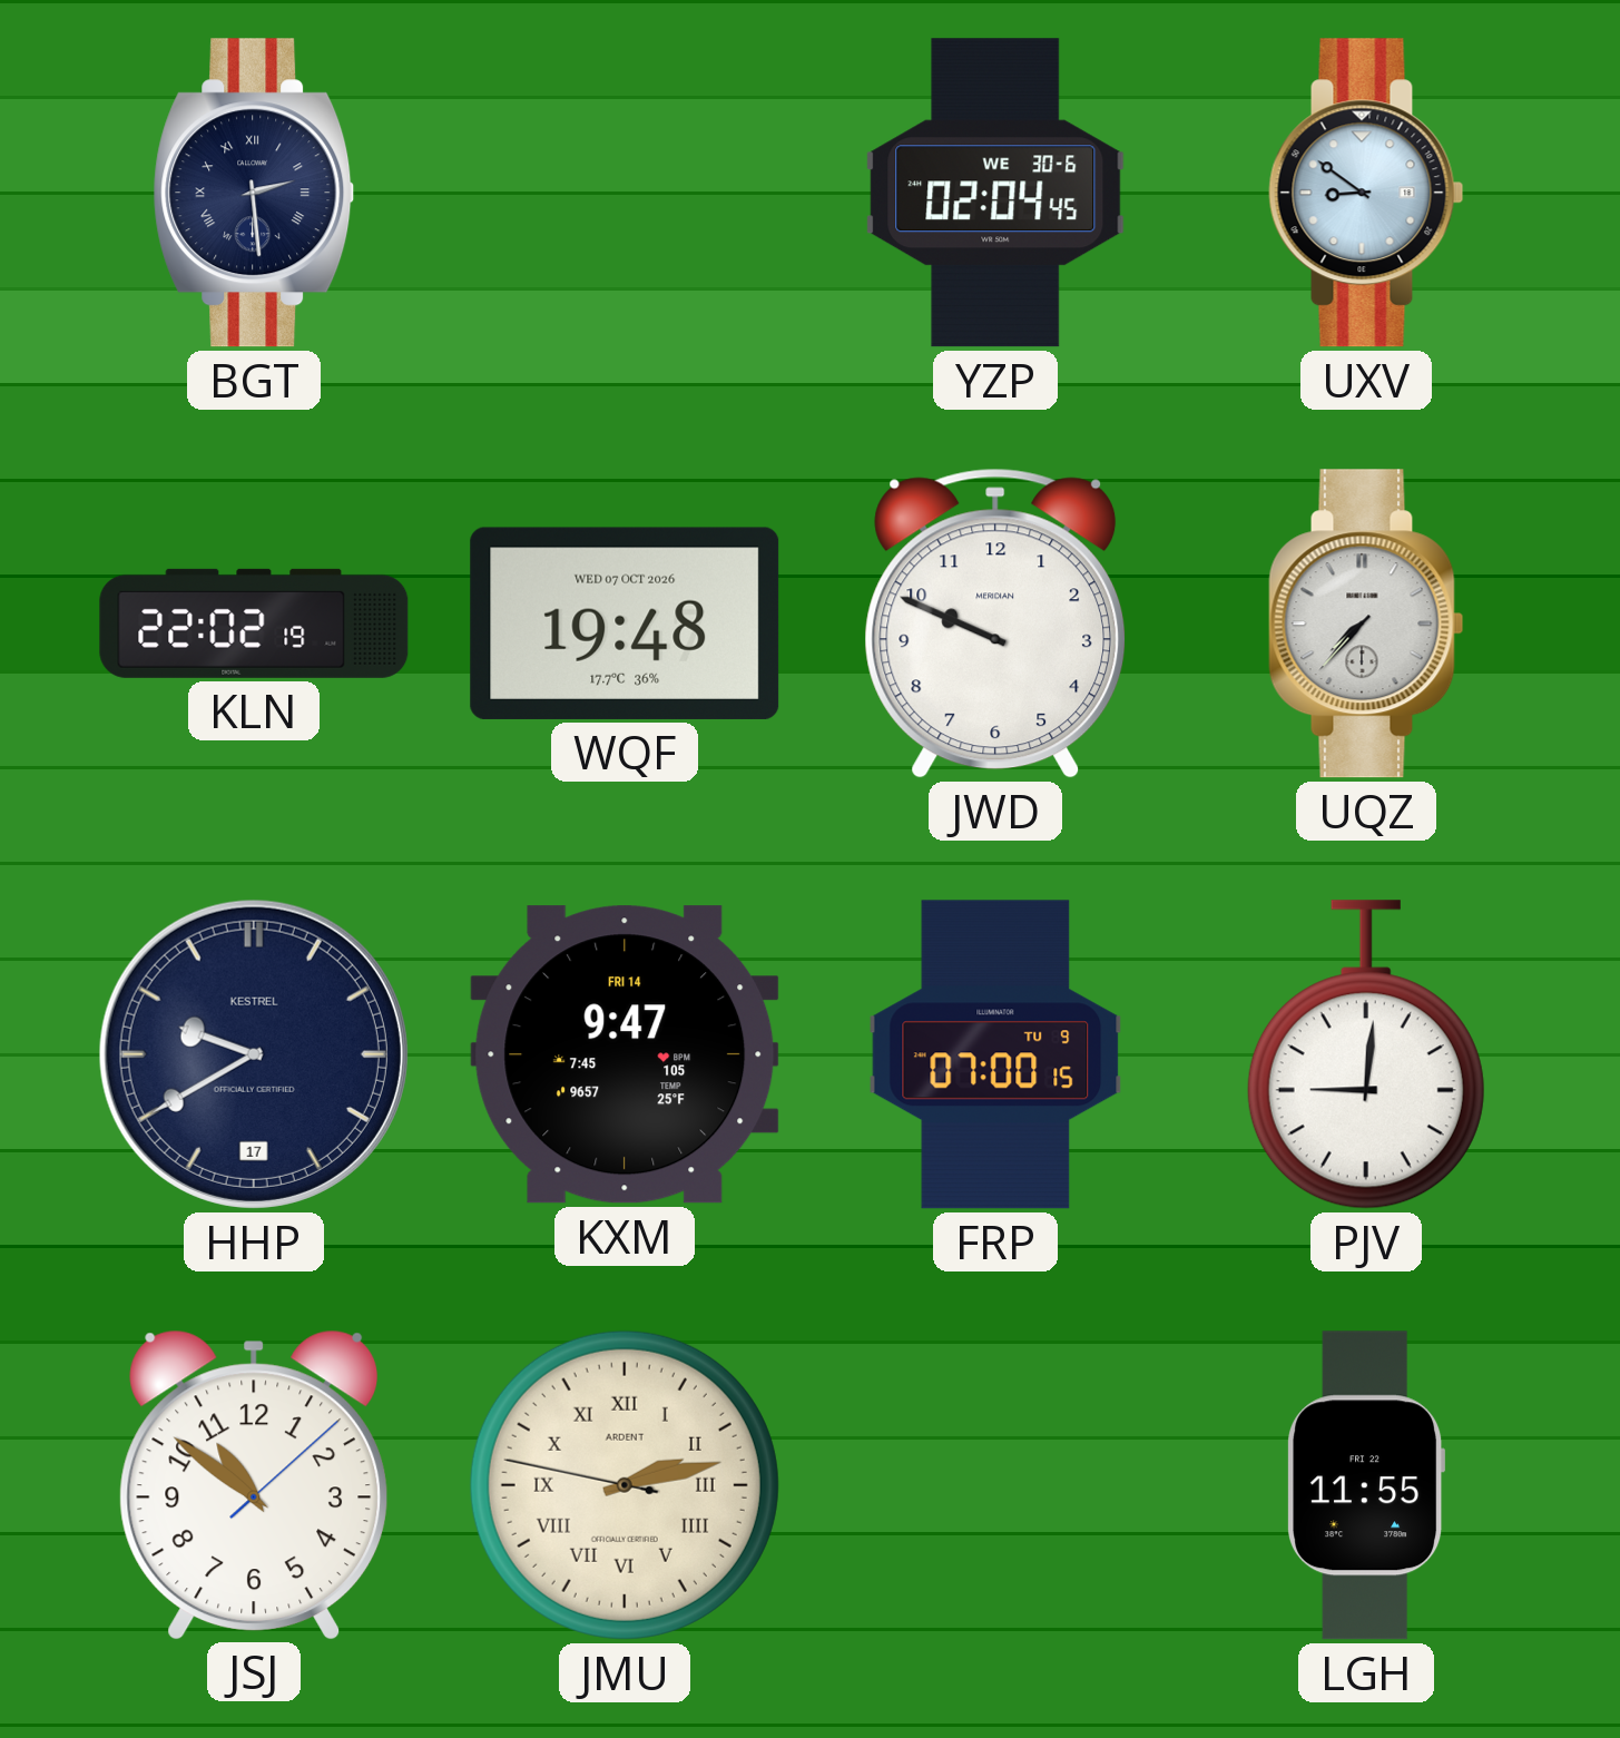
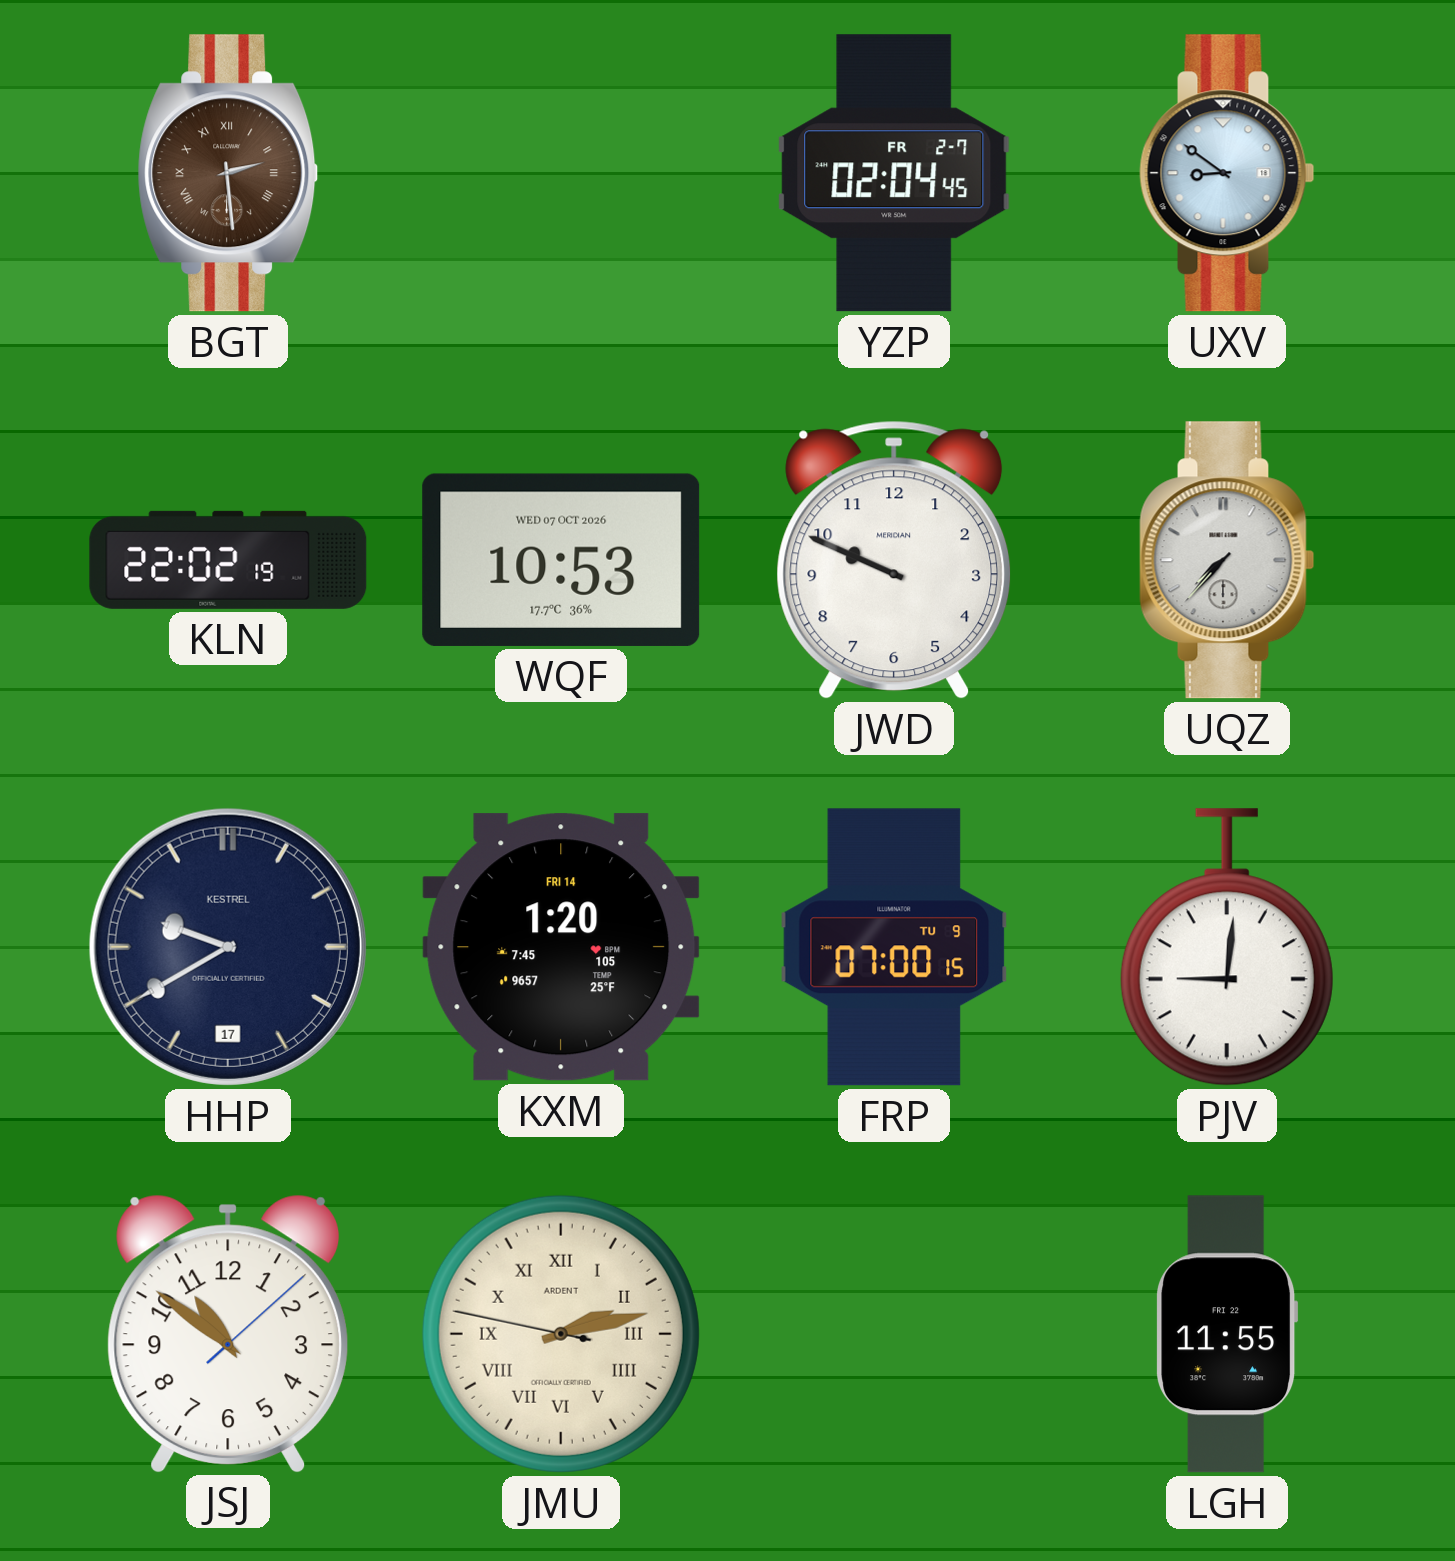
BGT dial: navy -> brown
YZP date: WE 30-6 -> FR 2-7
WQF: 19:48 -> 10:53
KXM: 9:47 -> 1:20
